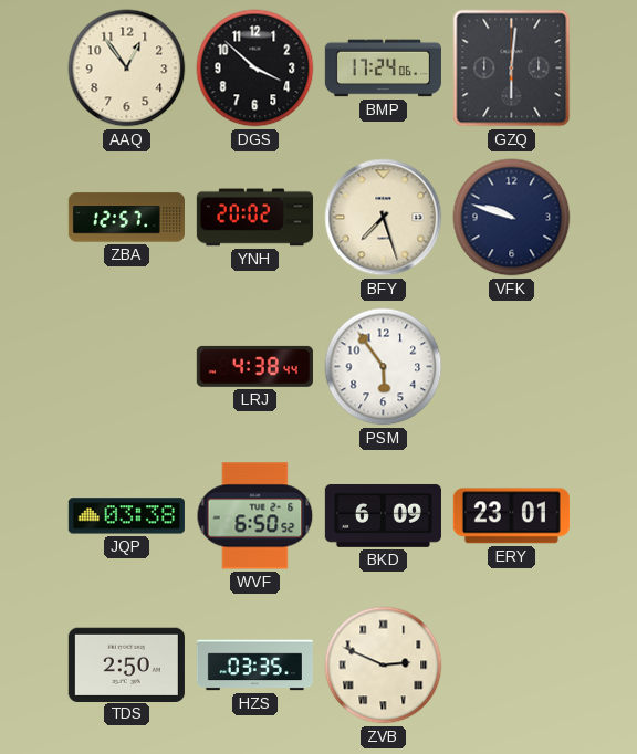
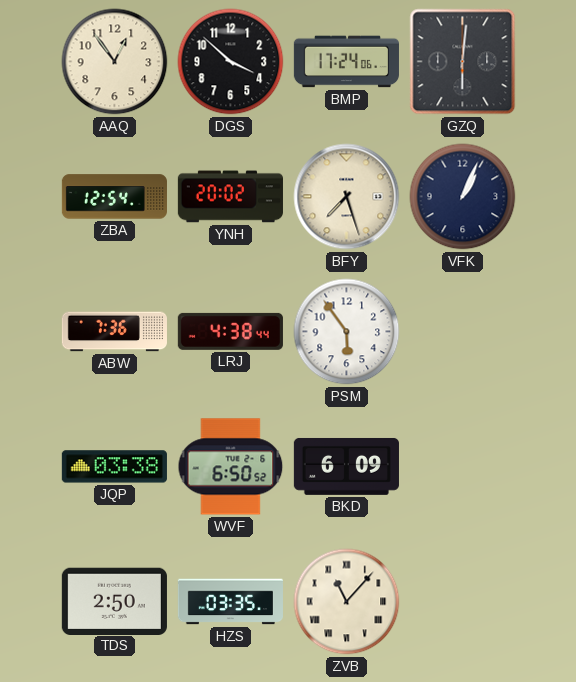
ZBA: 12:57 -> 12:54
VFK: 9:48 -> 1:04
ABW: none -> 7:36
ERY: 23:01 -> none
ZVB: 2:49 -> 11:07
